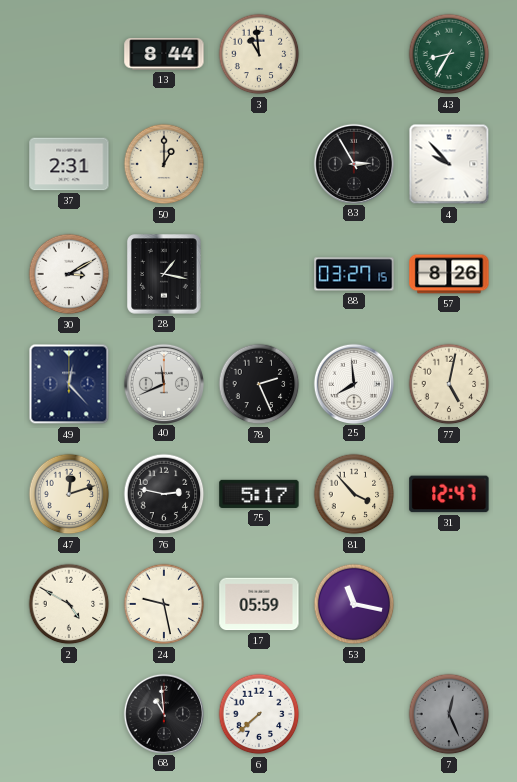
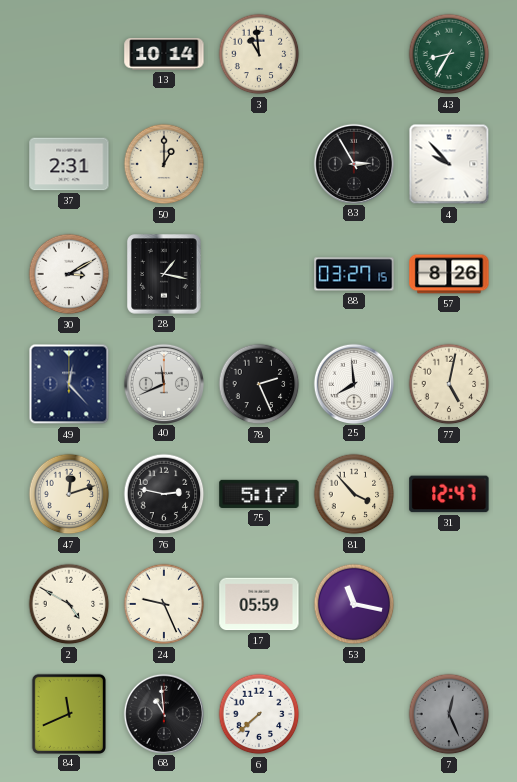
13: 8:44 -> 10:14
24: 9:28 -> 9:26
84: none -> 11:41
